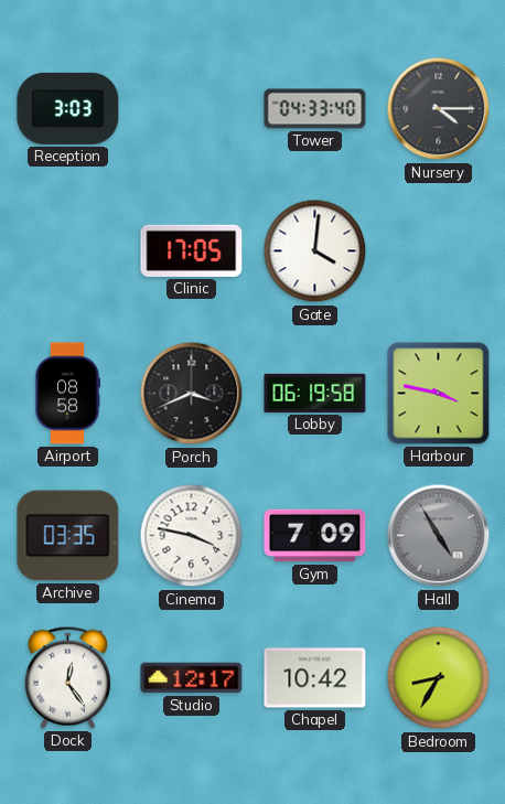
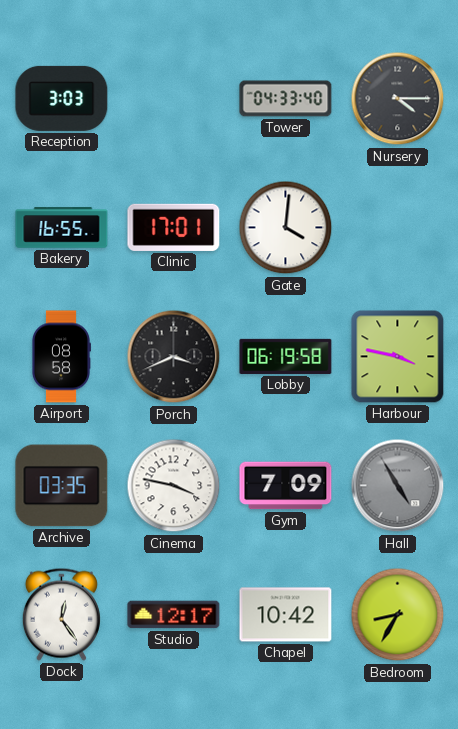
Bakery: none -> 16:55
Clinic: 17:05 -> 17:01
